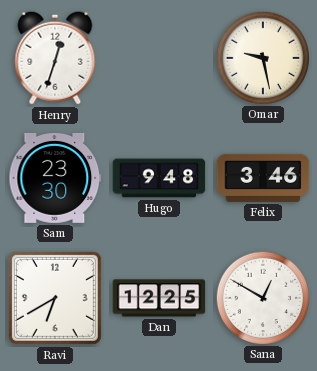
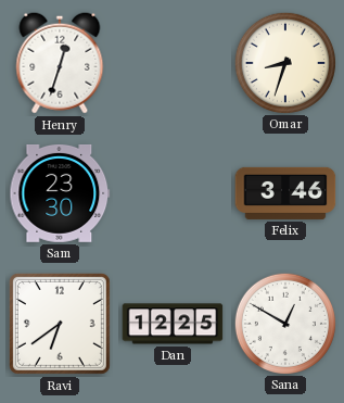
Omar: 9:28 -> 8:33
Hugo: 9:48 -> none
Ravi: 6:40 -> 6:39
